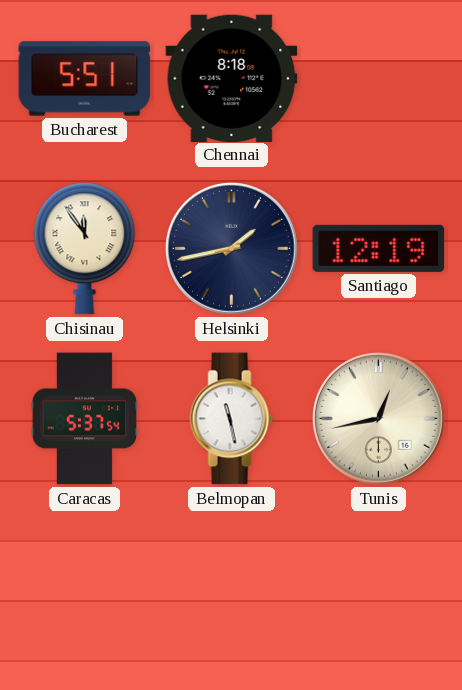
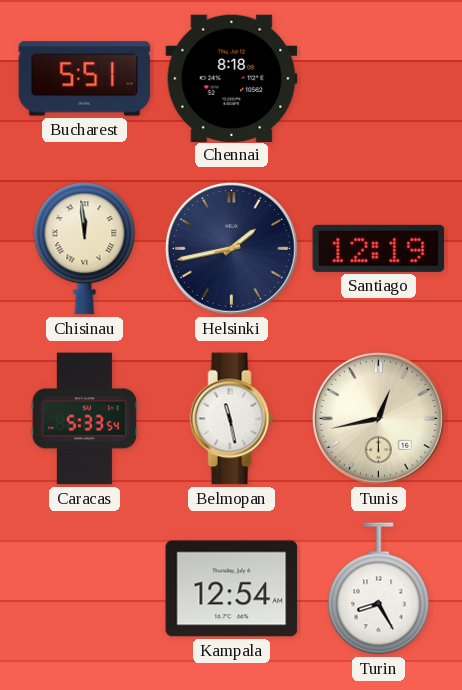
Chisinau: 11:54 -> 11:59
Caracas: 5:37 -> 5:33
Kampala: none -> 12:54
Turin: none -> 8:25
